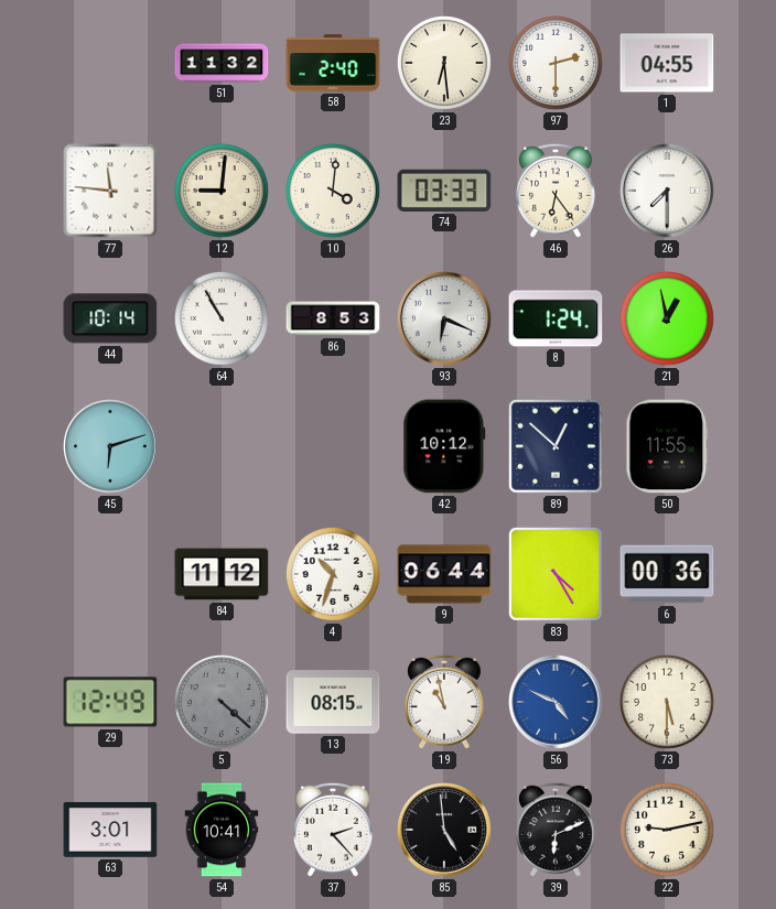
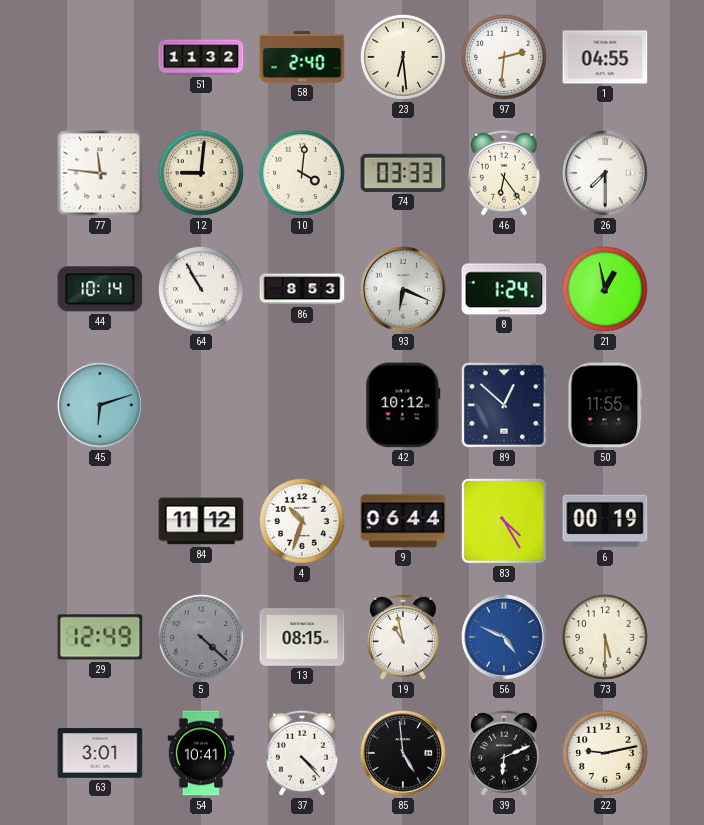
97: 2:30 -> 2:31
6: 00:36 -> 00:19
37: 2:23 -> 4:23
